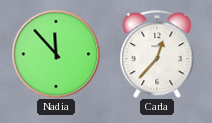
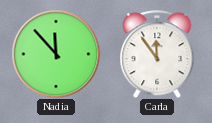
Carla: 12:37 -> 11:54
